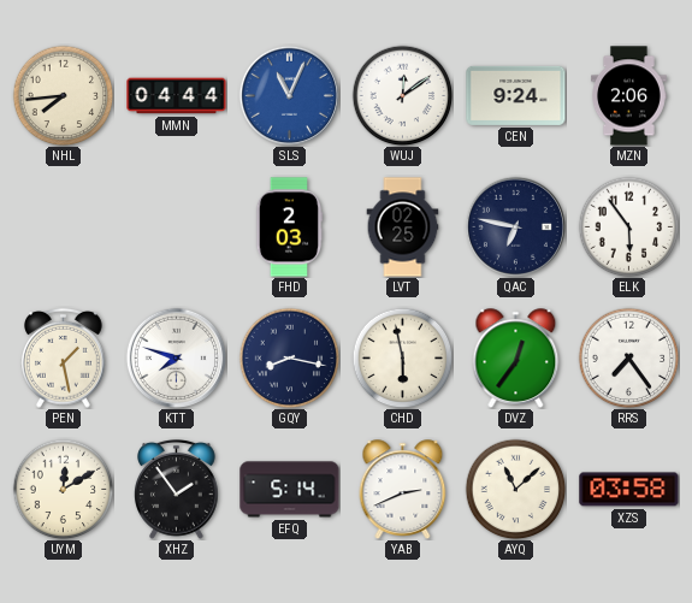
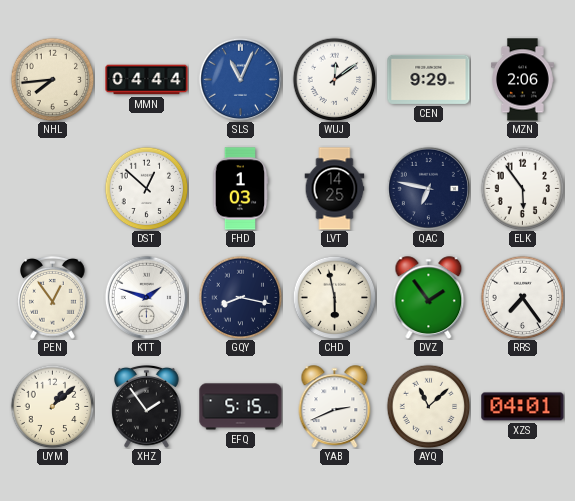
CEN: 9:24 -> 9:29
DST: none -> 12:52
FHD: 2:03 -> 1:03
LVT: 02:25 -> 14:25
PEN: 1:28 -> 12:54
KTT: 7:48 -> 1:48
DVZ: 12:36 -> 1:54
UYM: 12:10 -> 1:08
EFQ: 5:14 -> 5:15
XZS: 03:58 -> 04:01
